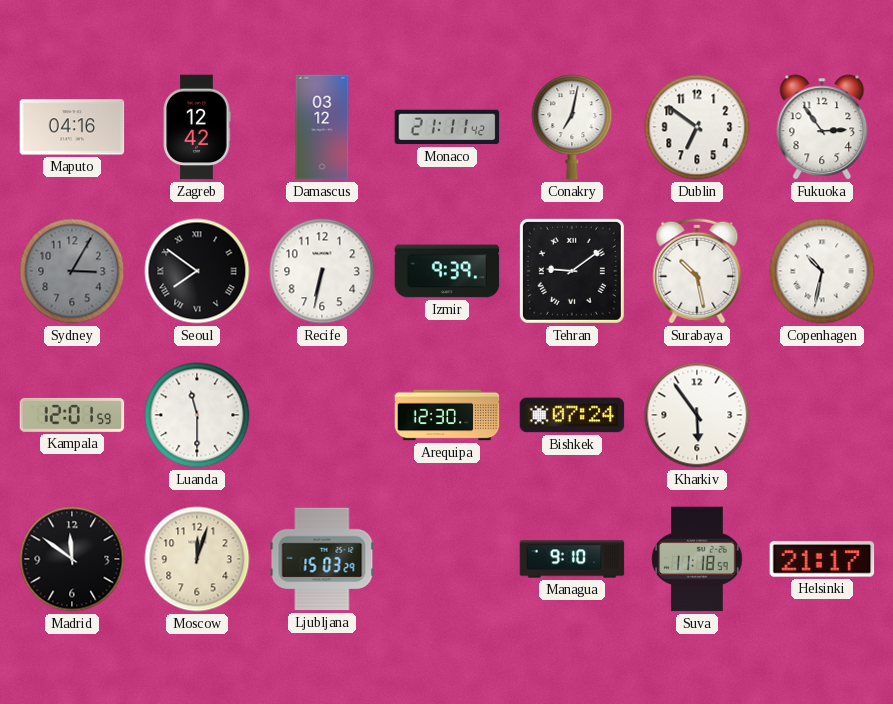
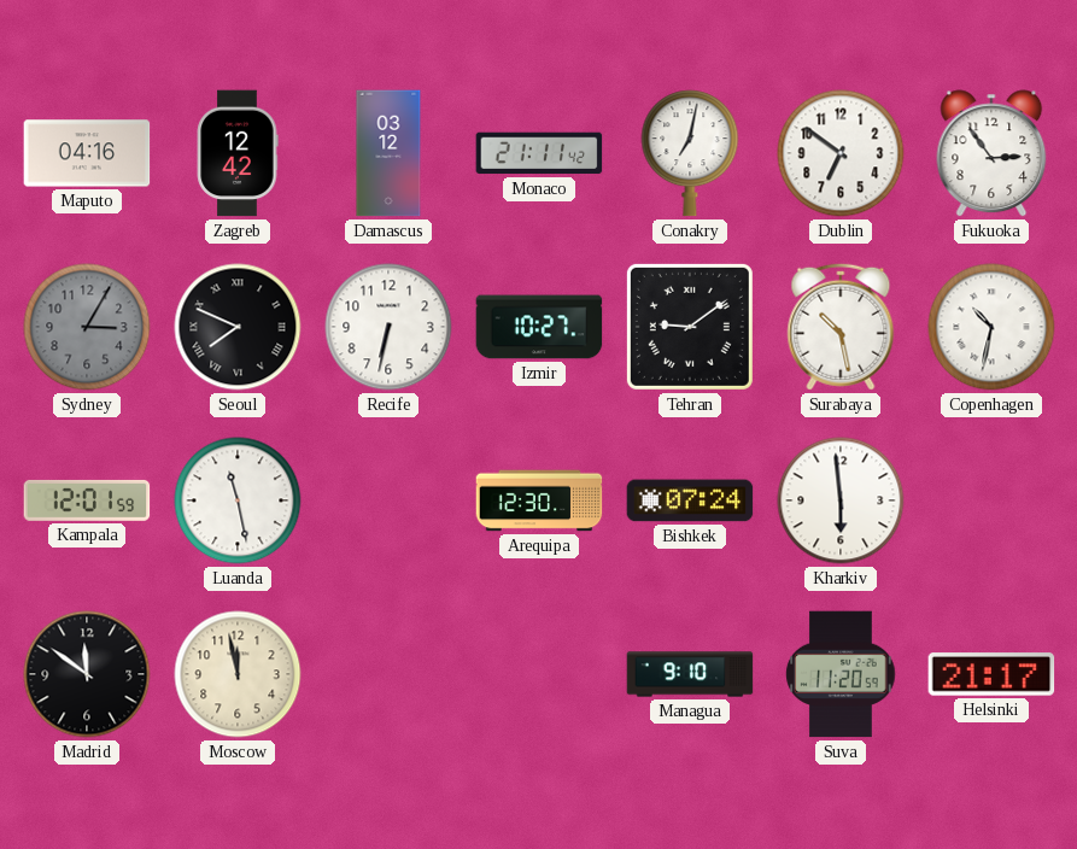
Seoul: 7:51 -> 7:49
Izmir: 9:39 -> 10:27
Luanda: 11:30 -> 11:28
Kharkiv: 5:54 -> 5:59
Moscow: 12:03 -> 11:58
Ljubljana: 15:03 -> none
Suva: 11:18 -> 11:20
